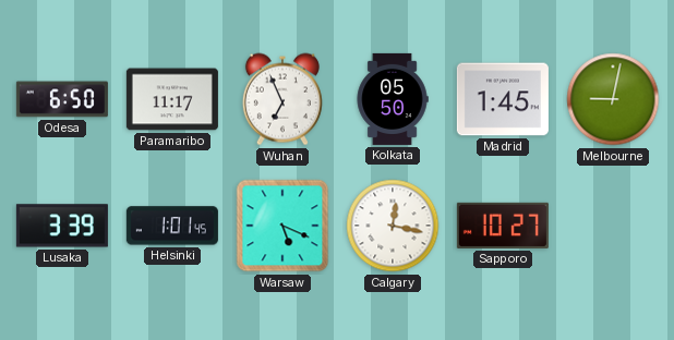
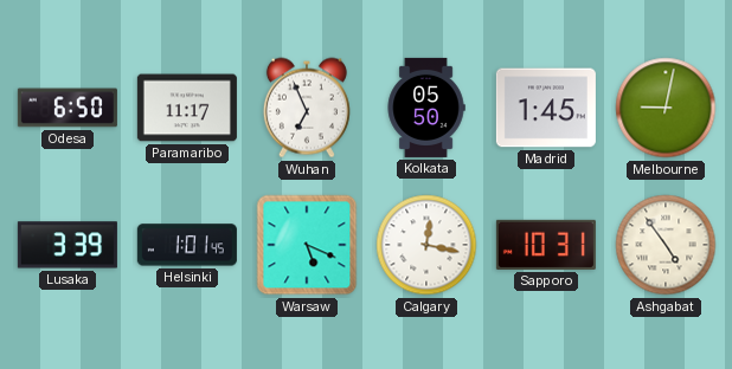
Sapporo: 10:27 -> 10:31
Ashgabat: none -> 4:54
